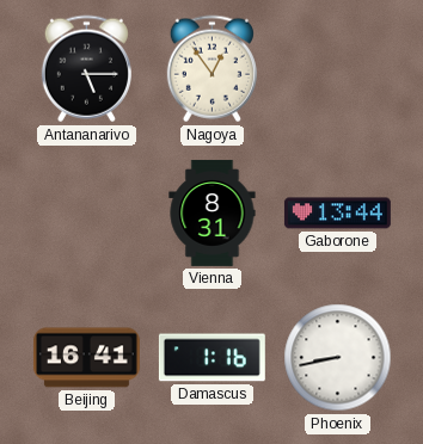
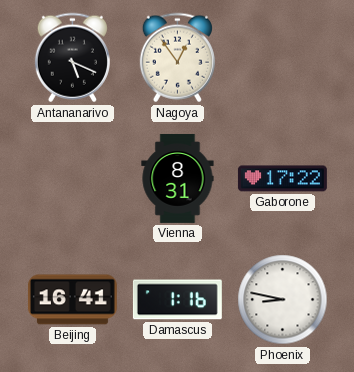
Antananarivo: 5:15 -> 5:19
Gaborone: 13:44 -> 17:22
Phoenix: 8:43 -> 8:47
